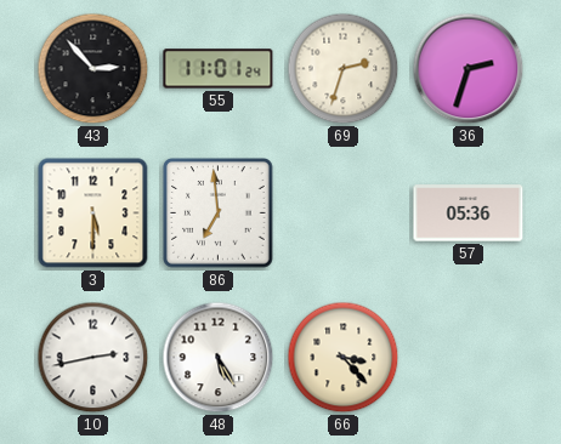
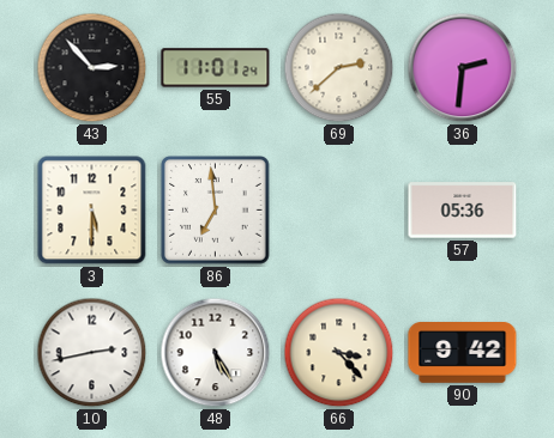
69: 2:33 -> 2:38
36: 2:33 -> 2:31
90: none -> 9:42
